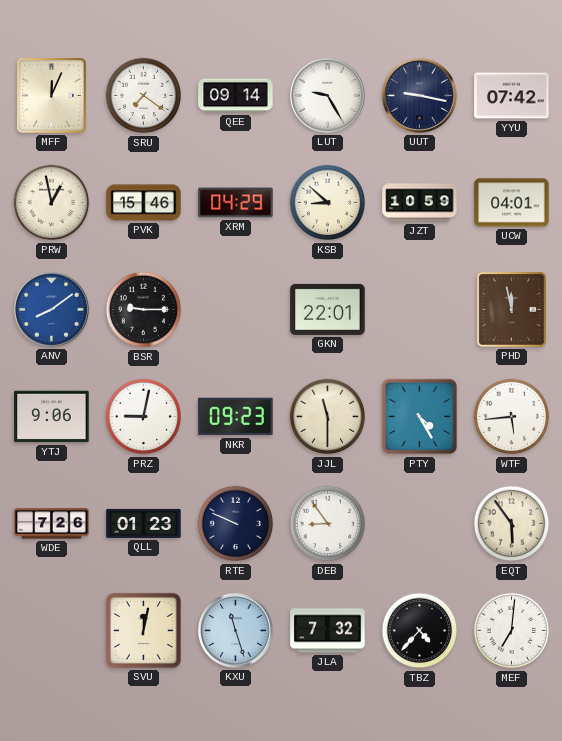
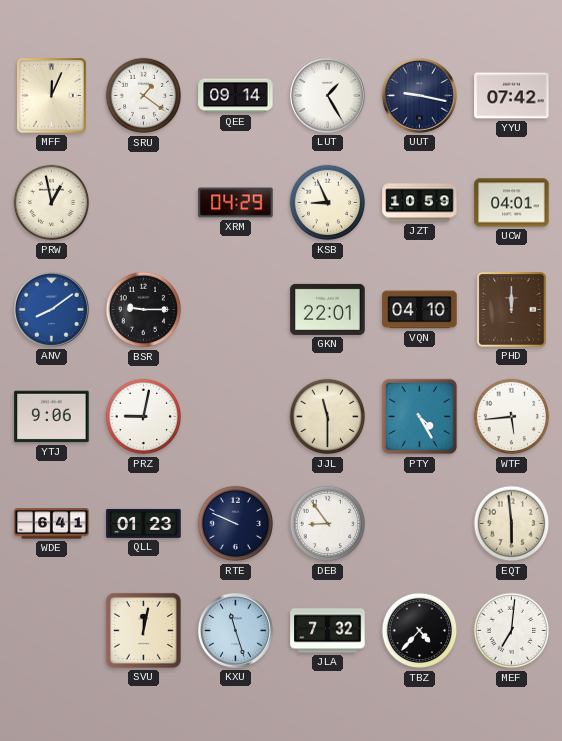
SRU: 7:21 -> 1:21
LUT: 9:25 -> 1:25
PVK: 15:46 -> none
KSB: 8:52 -> 8:56
VQN: none -> 04:10
PHD: 11:58 -> 12:00
NKR: 09:23 -> none
WDE: 7:26 -> 6:41
EQT: 5:54 -> 5:59
